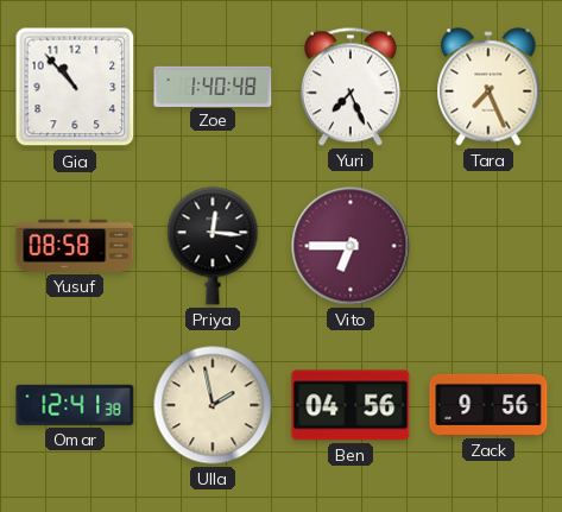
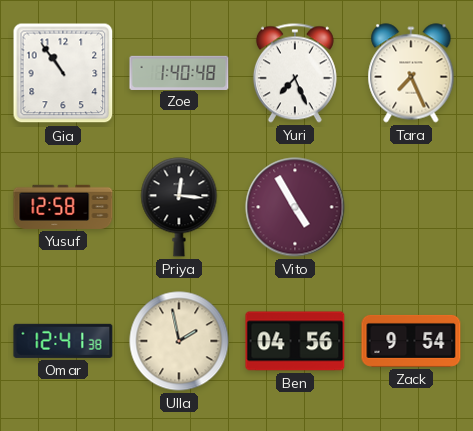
Gia: 10:53 -> 10:54
Yusuf: 08:58 -> 12:58
Vito: 6:45 -> 4:55
Zack: 9:56 -> 9:54
